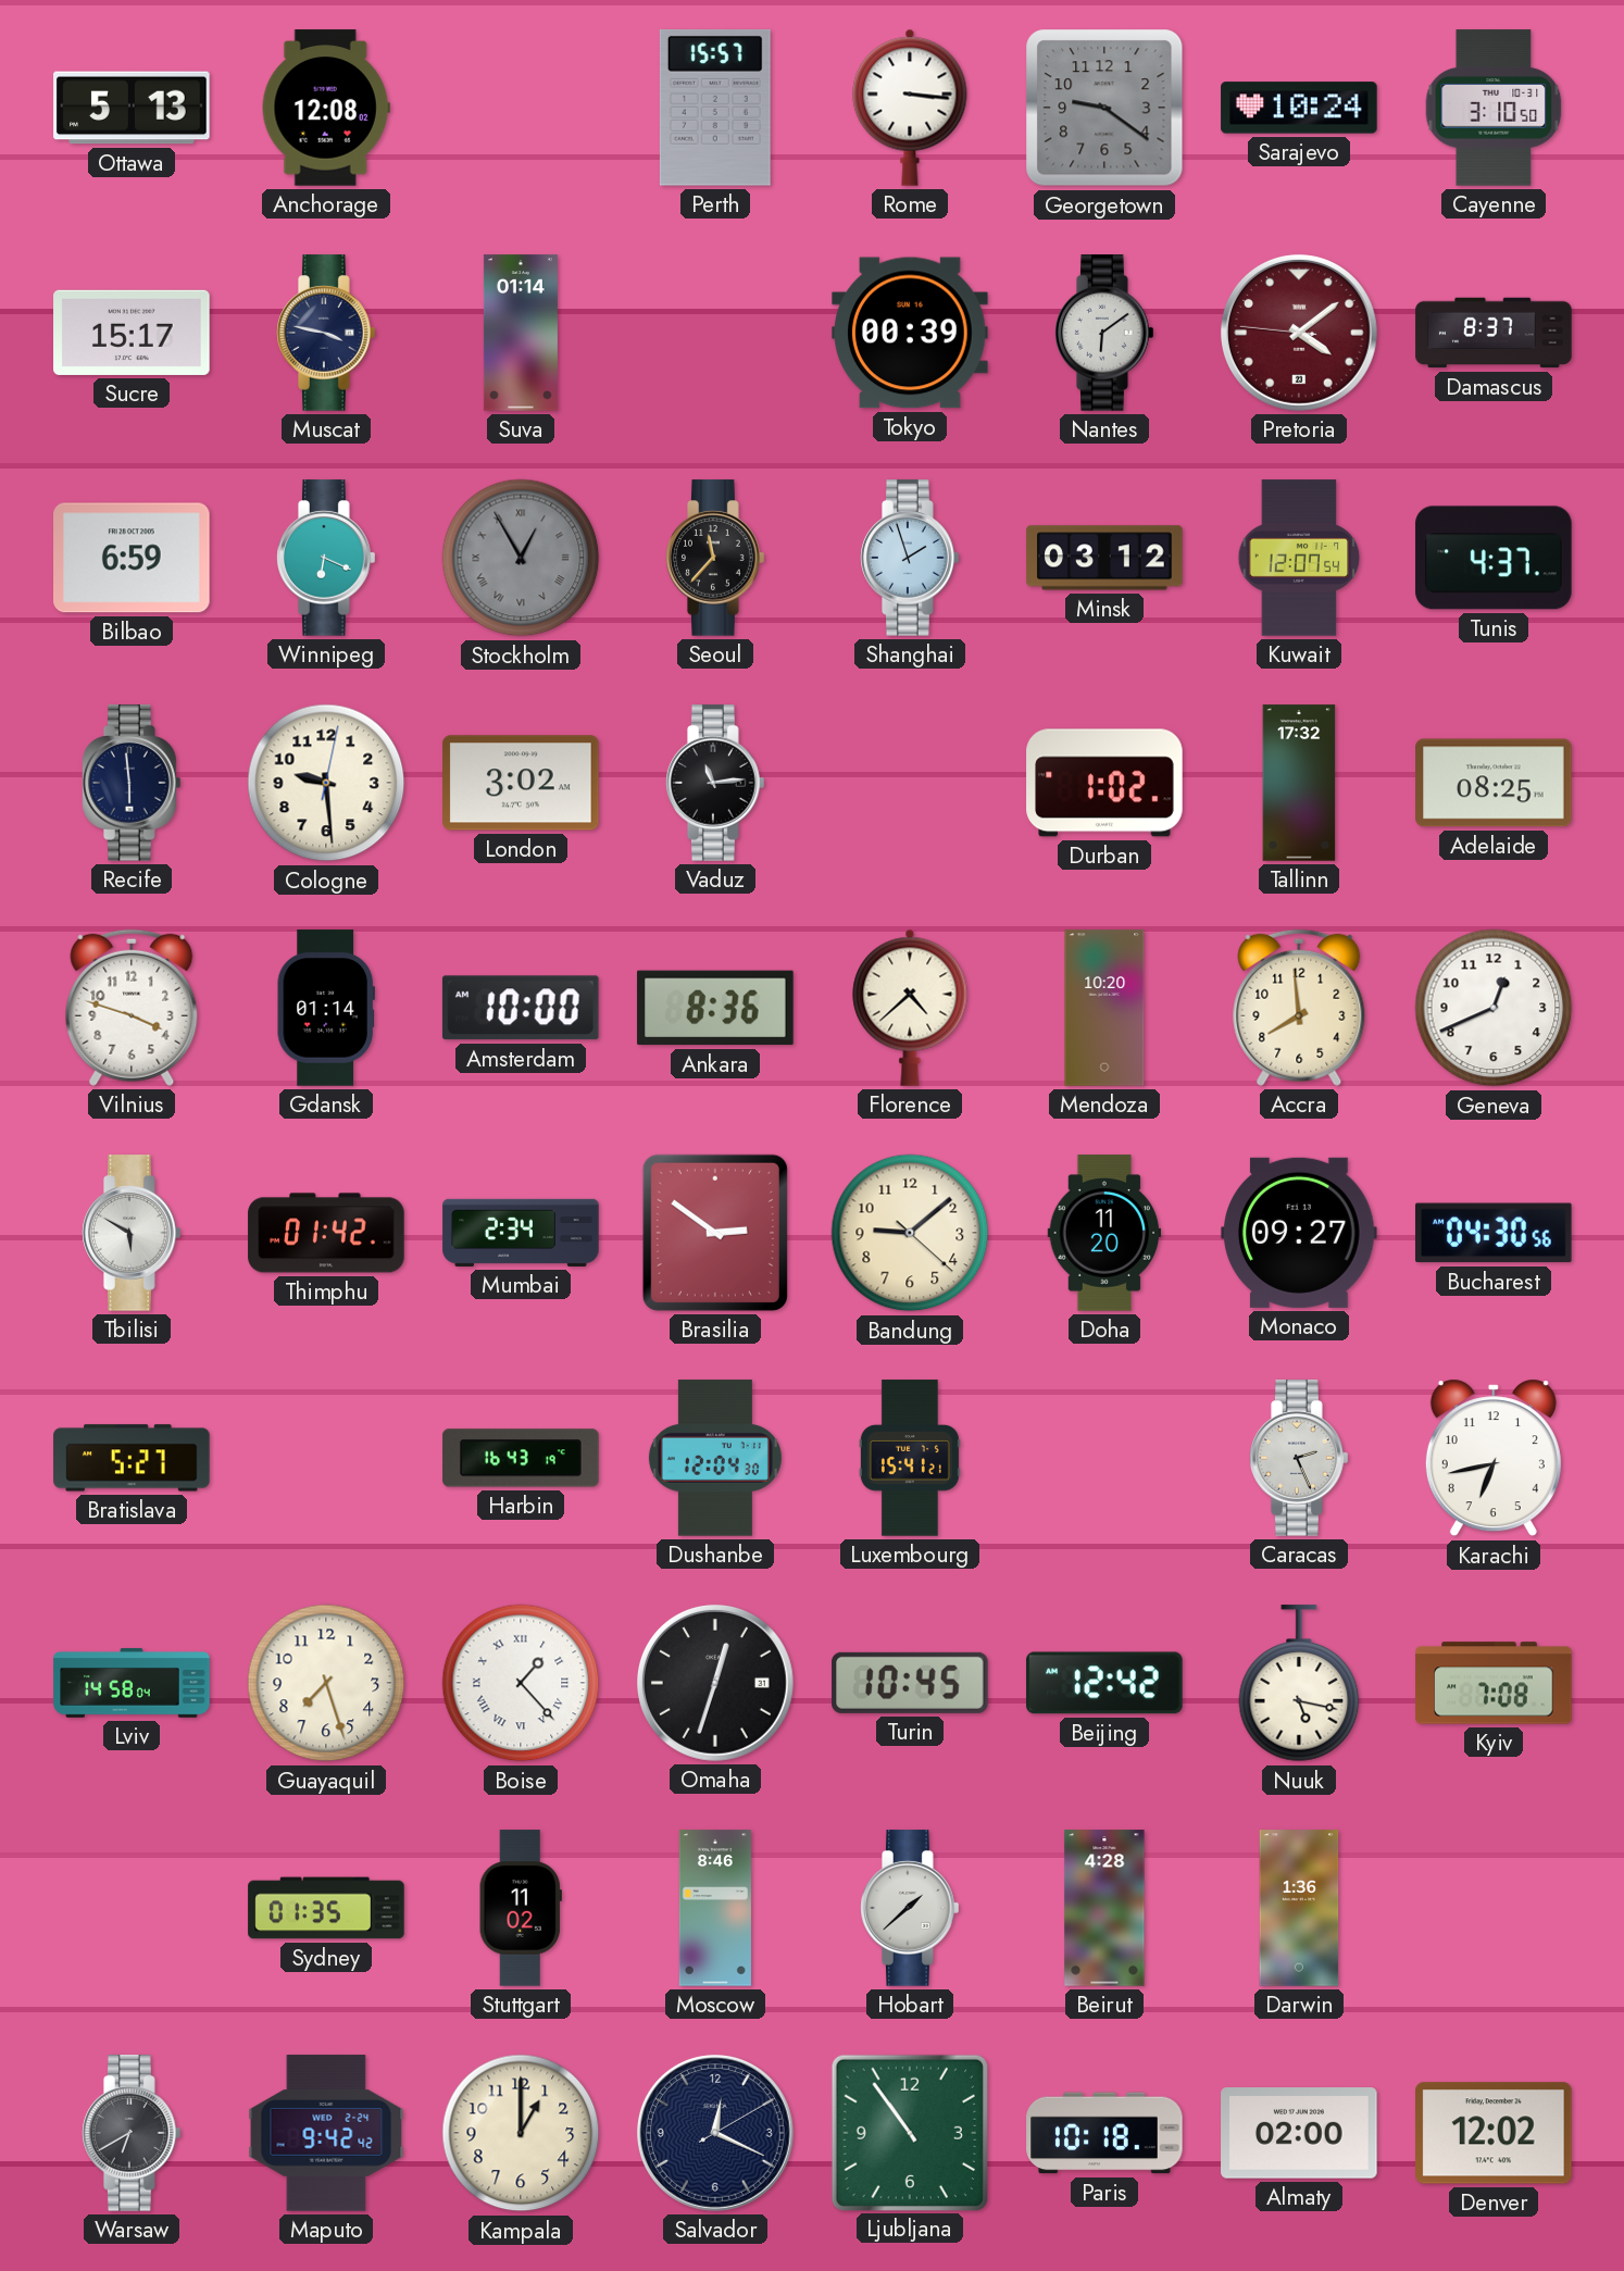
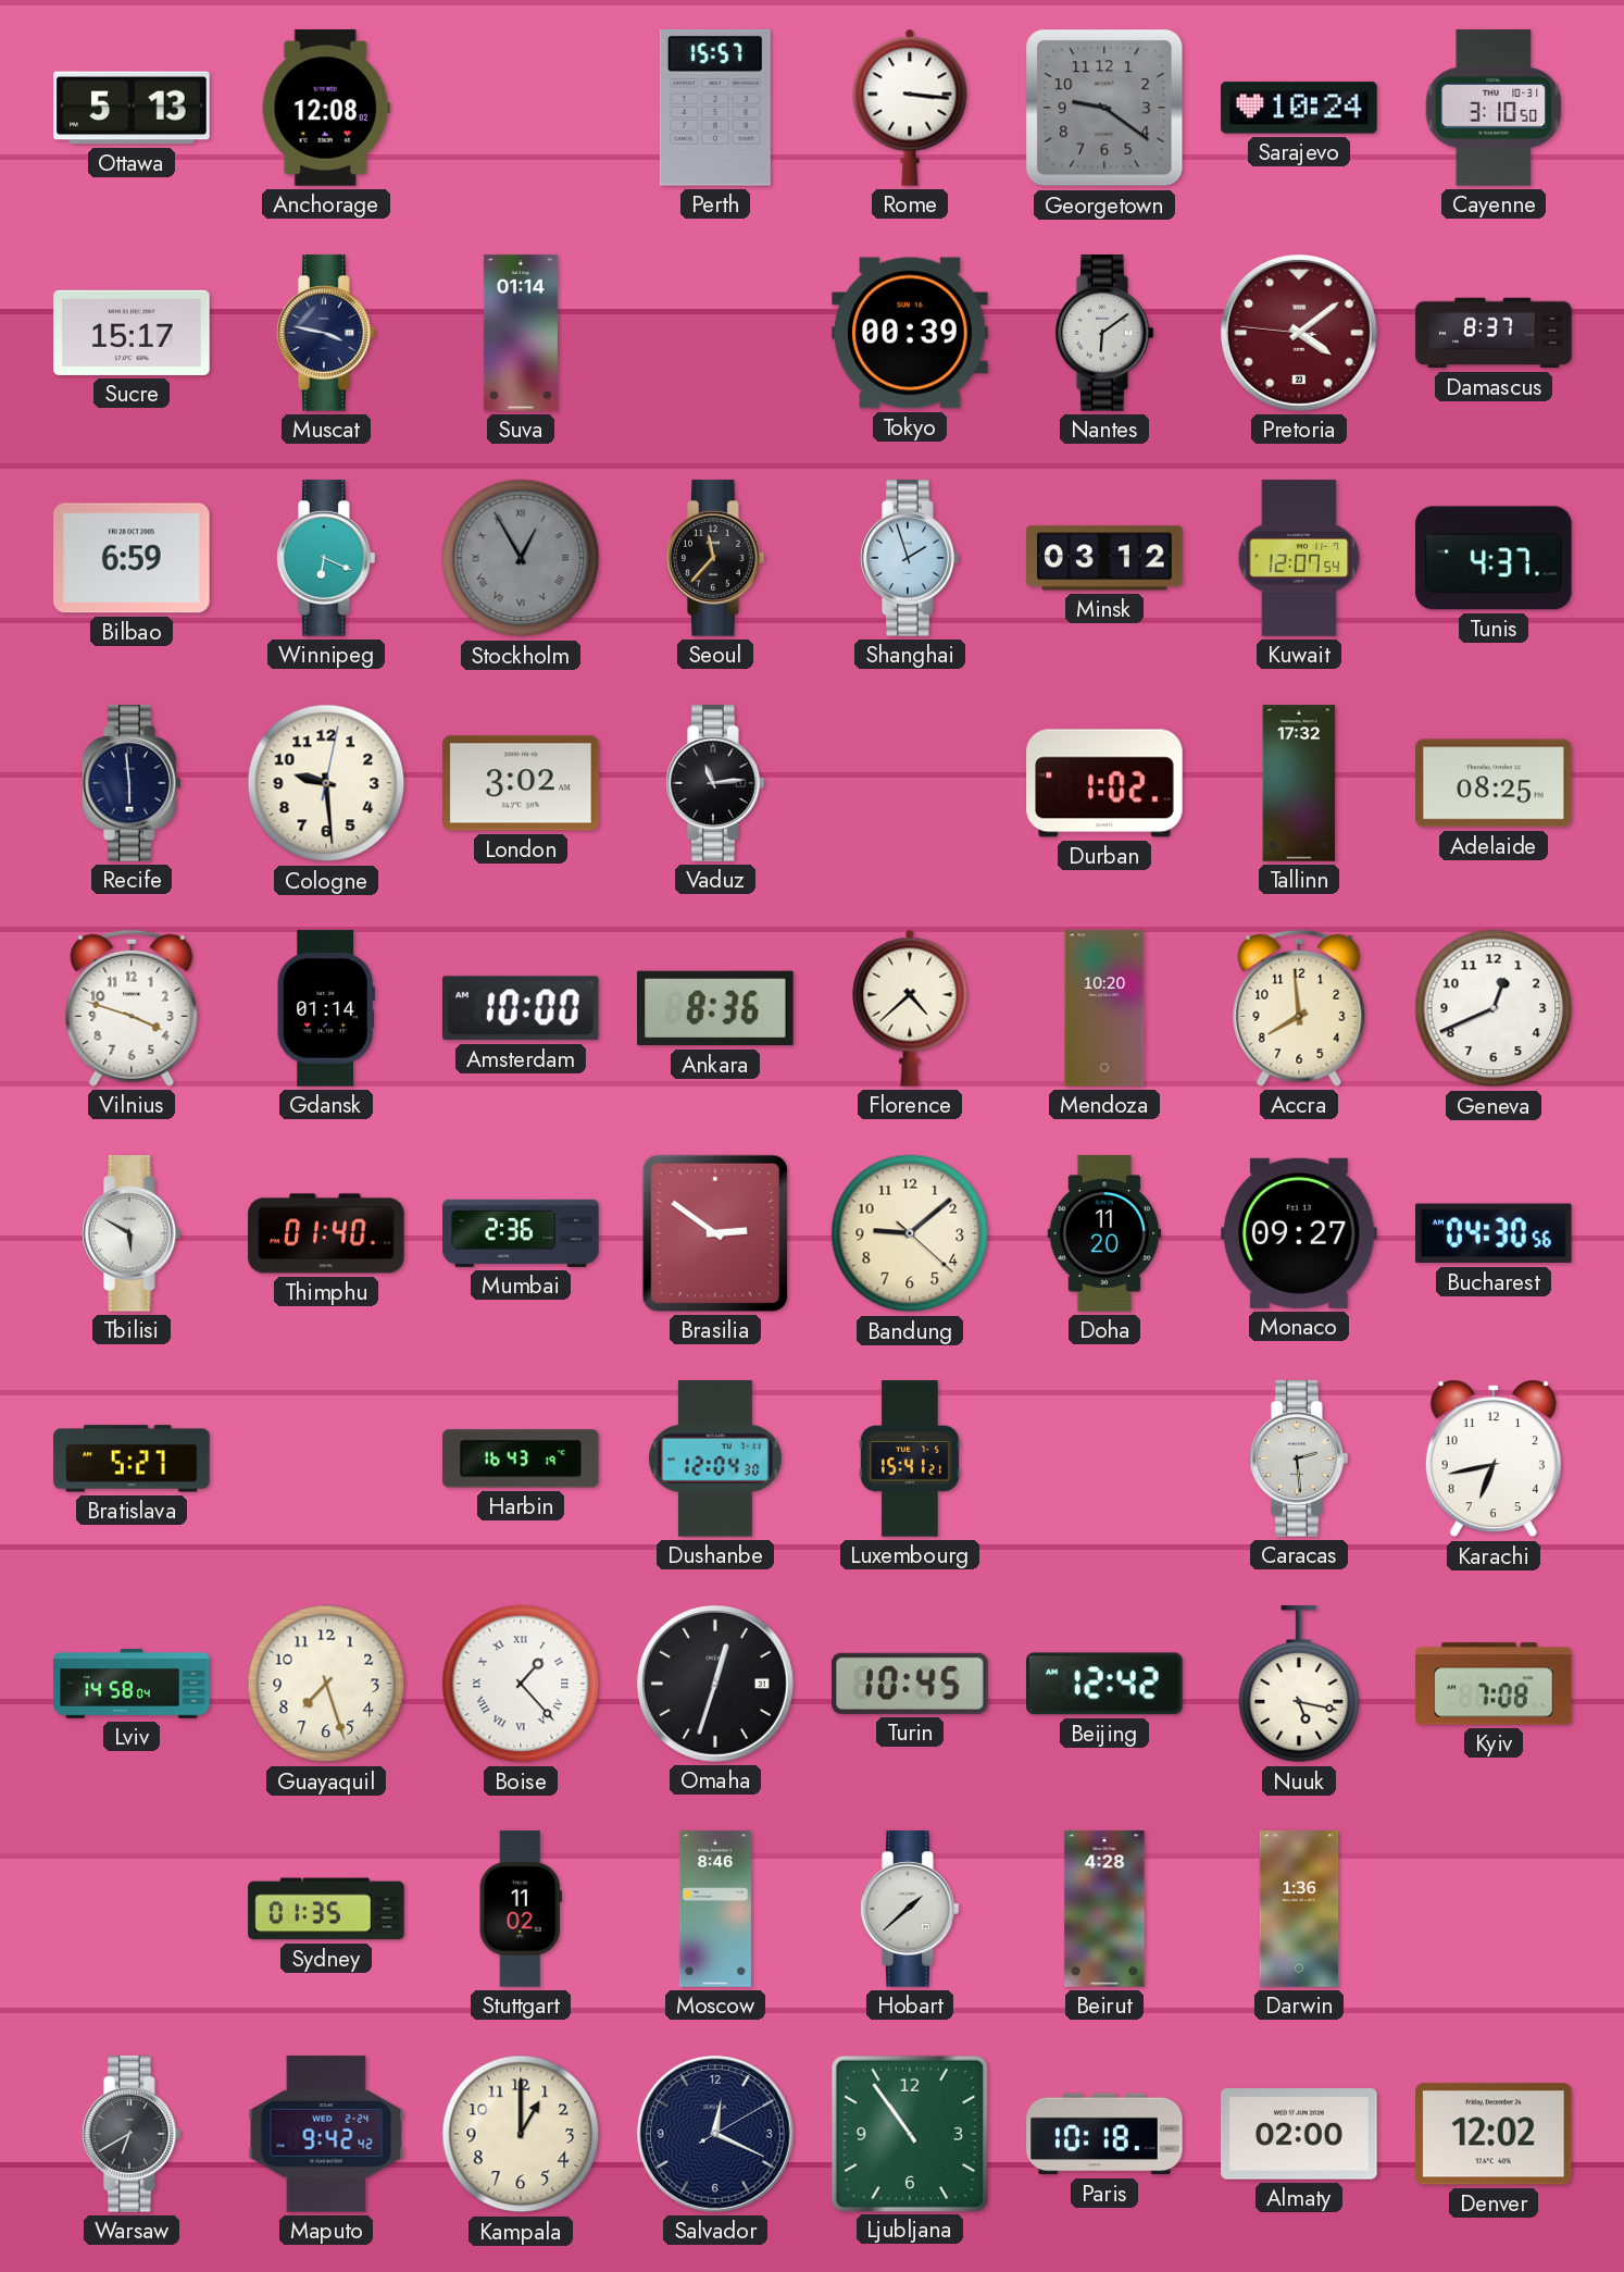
Thimphu: 01:42 -> 01:40
Mumbai: 2:34 -> 2:36
Caracas: 2:26 -> 2:29
